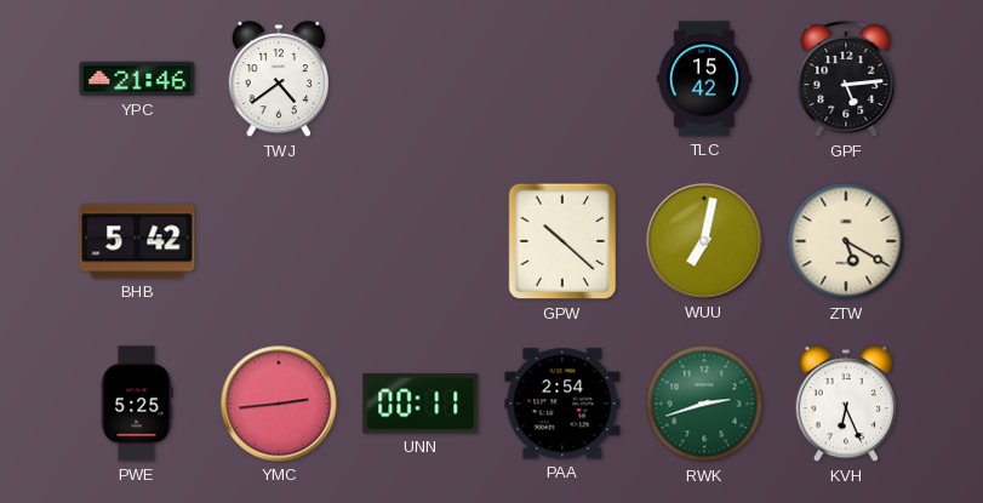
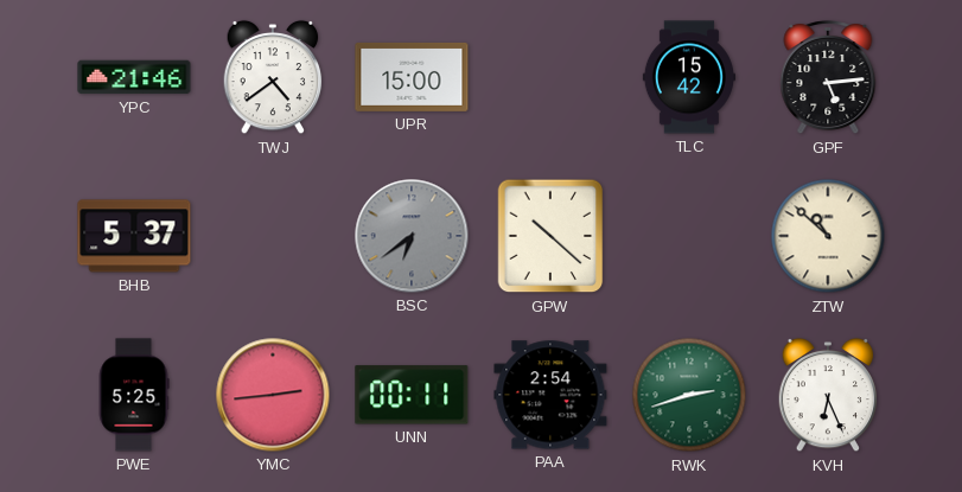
UPR: none -> 15:00
BHB: 5:42 -> 5:37
BSC: none -> 6:39
WUU: 7:02 -> none
ZTW: 5:20 -> 10:52
